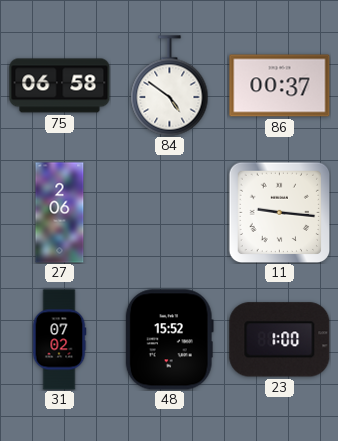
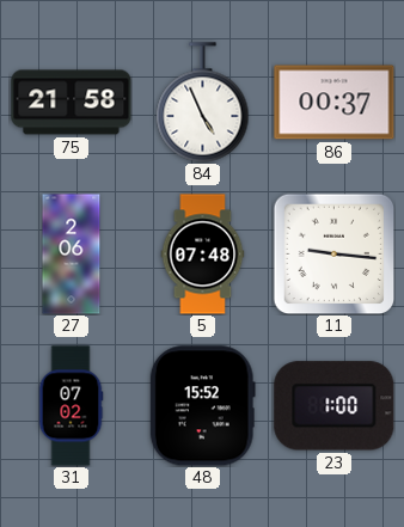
75: 06:58 -> 21:58
84: 4:51 -> 4:56
5: none -> 07:48
